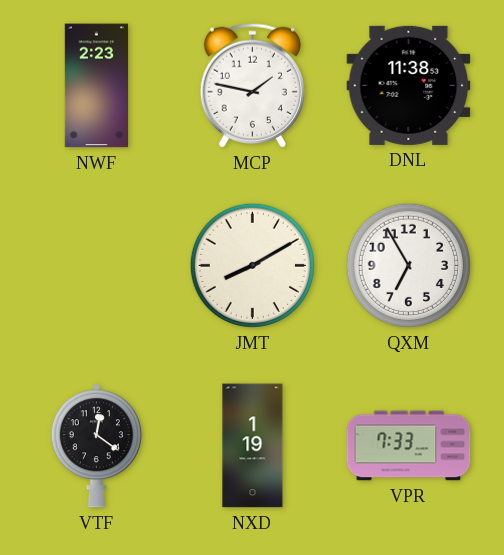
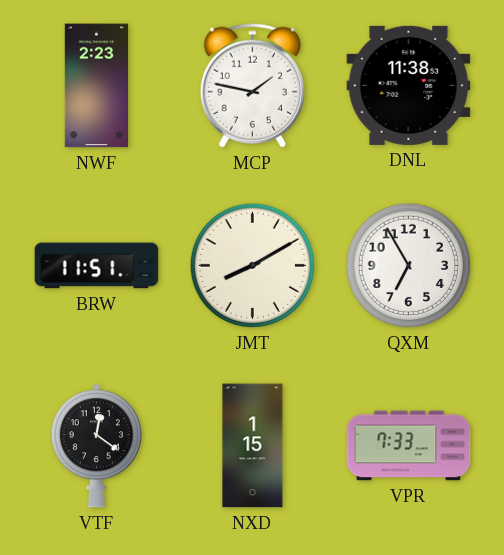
BRW: none -> 11:51
NXD: 1:19 -> 1:15
